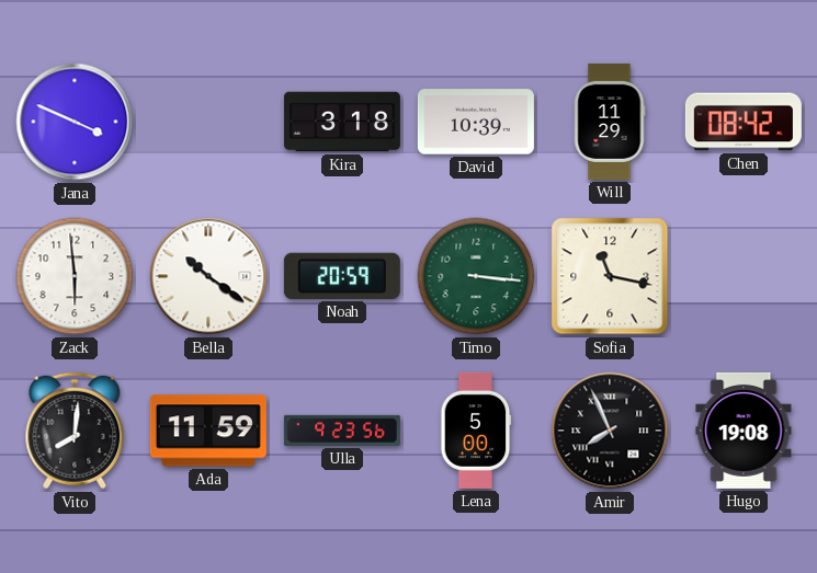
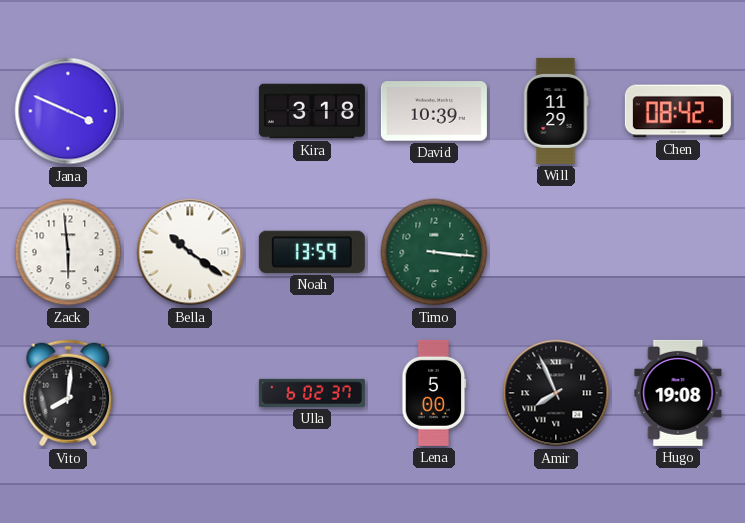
Noah: 20:59 -> 13:59
Sofia: 11:17 -> none
Ada: 11:59 -> none
Ulla: 9:23 -> 6:02
